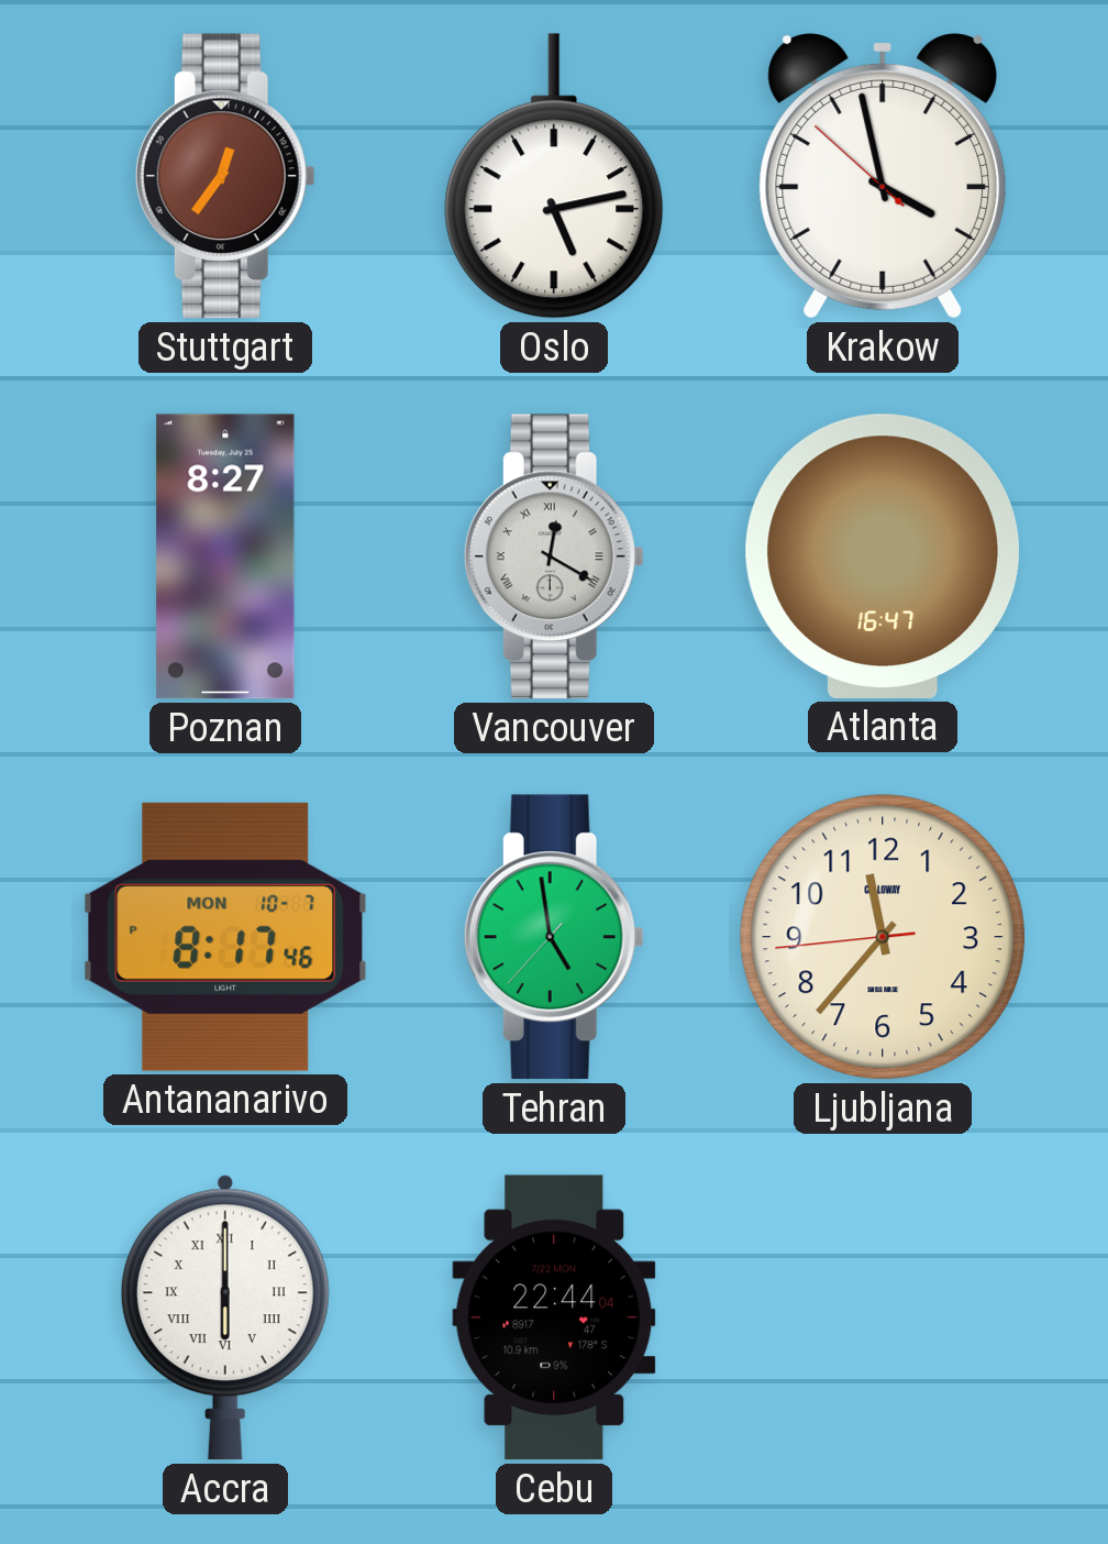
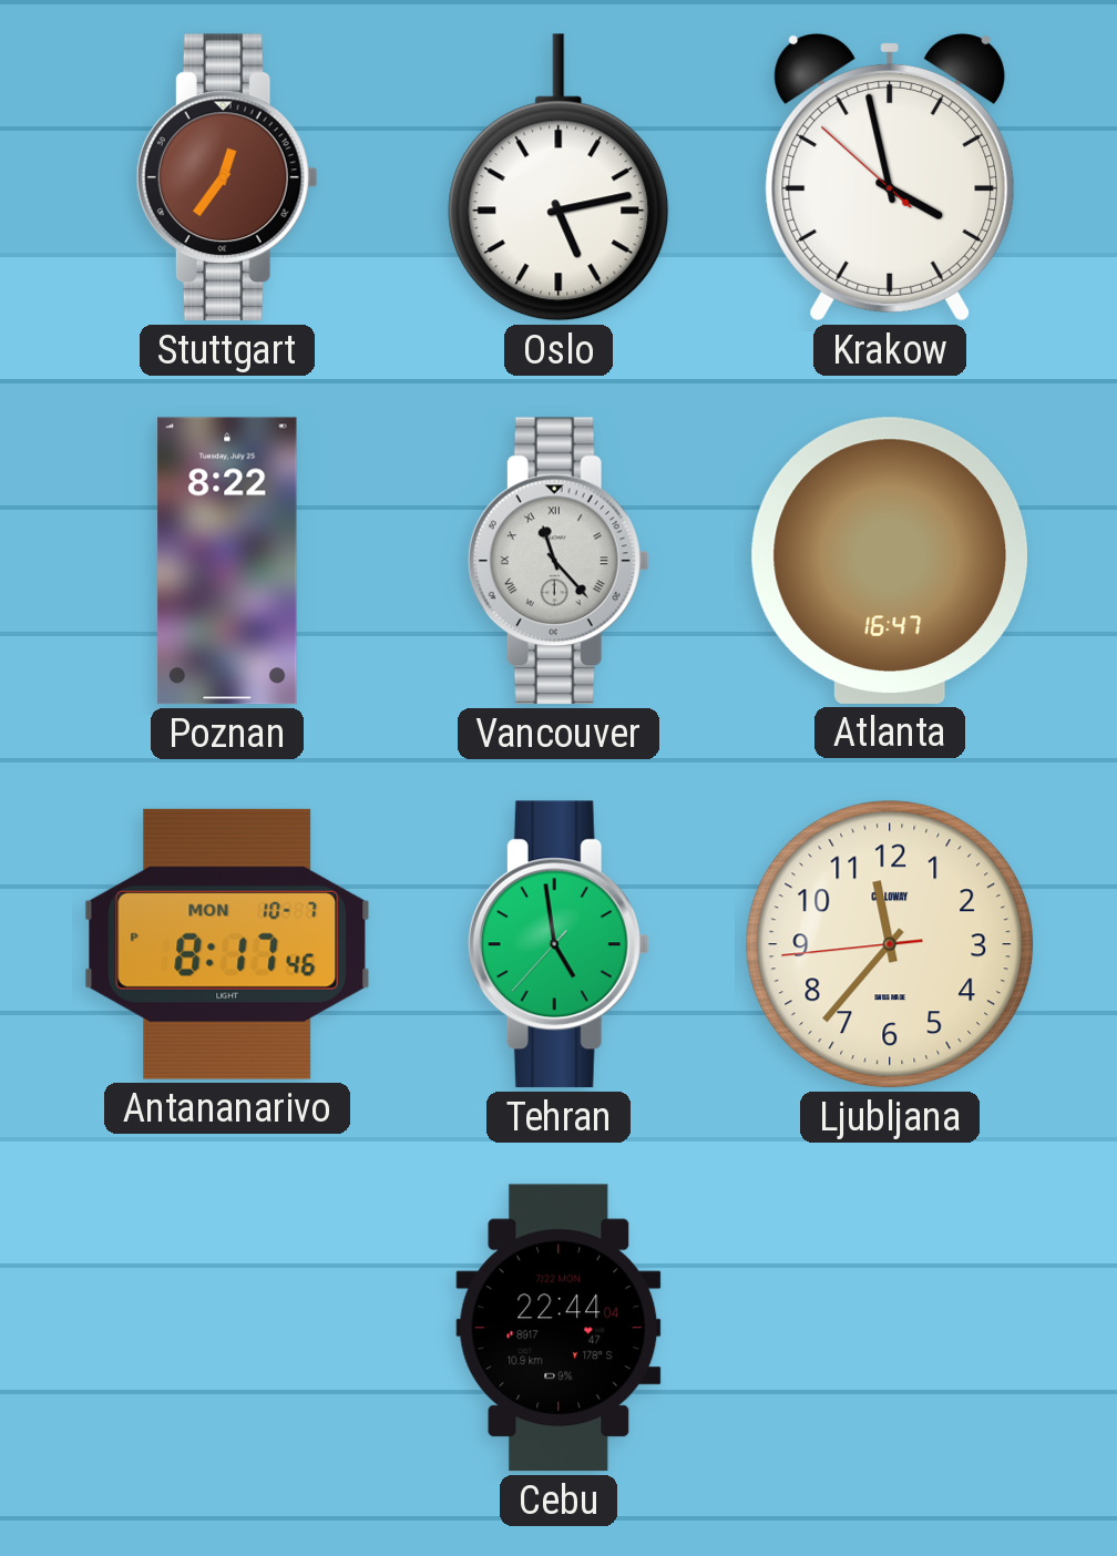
Poznan: 8:27 -> 8:22
Vancouver: 12:20 -> 11:23
Accra: 6:00 -> none
